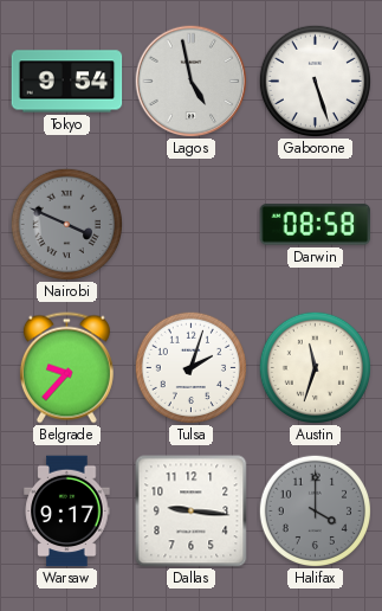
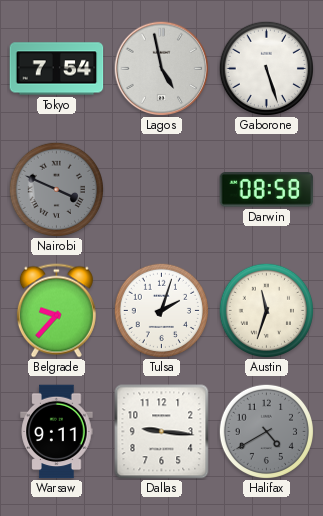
Tokyo: 9:54 -> 7:54
Warsaw: 9:17 -> 9:11
Halifax: 4:00 -> 4:40
